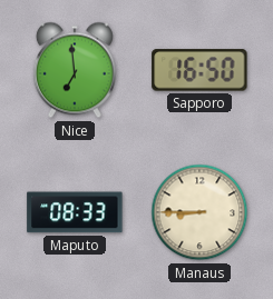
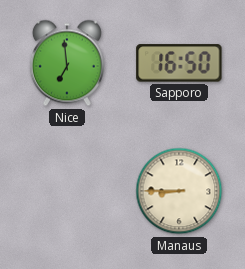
Maputo: 08:33 -> none
